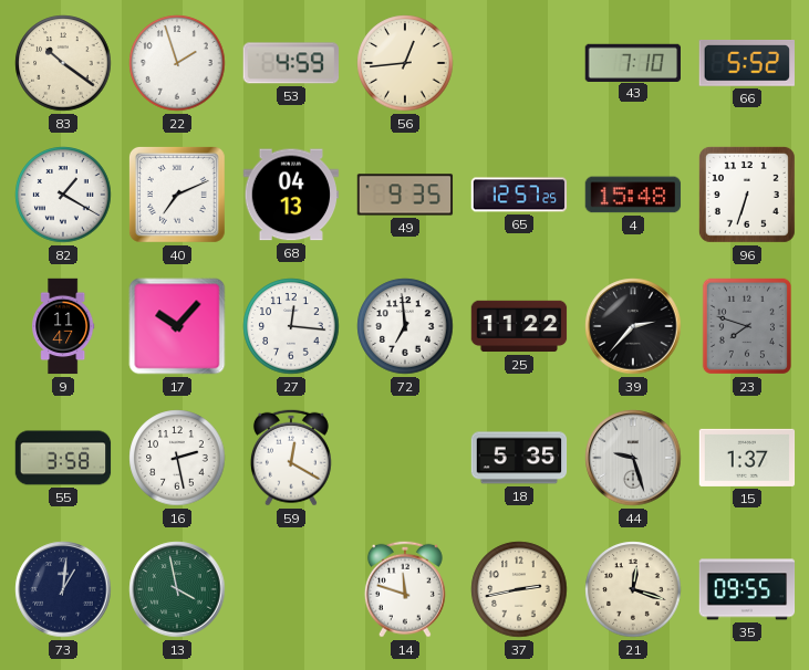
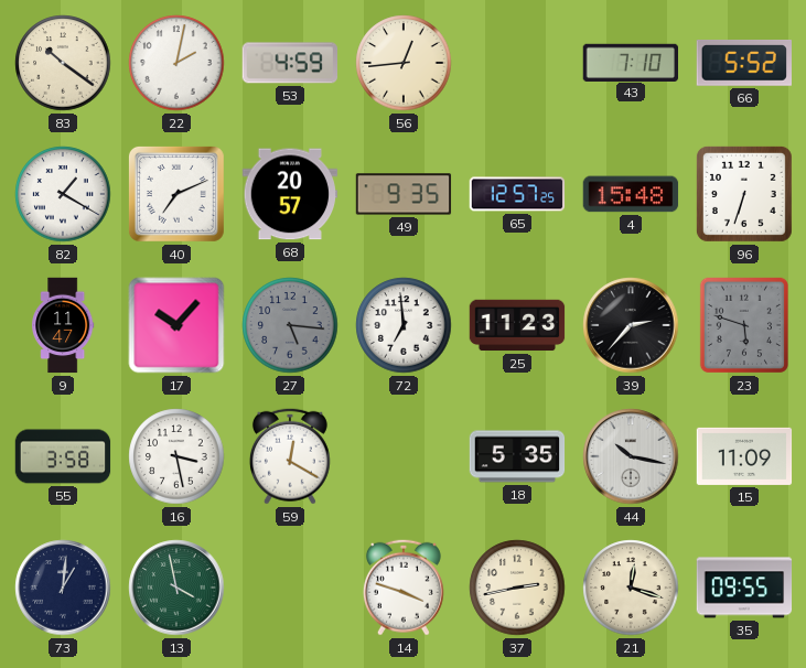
22: 1:57 -> 2:02
68: 04:13 -> 20:57
27: 12:16 -> 5:16
27 dial: white -> grey
25: 11:22 -> 11:23
23: 7:48 -> 5:48
16: 2:28 -> 3:28
44: 9:27 -> 10:17
15: 1:37 -> 11:09
14: 11:48 -> 3:48
